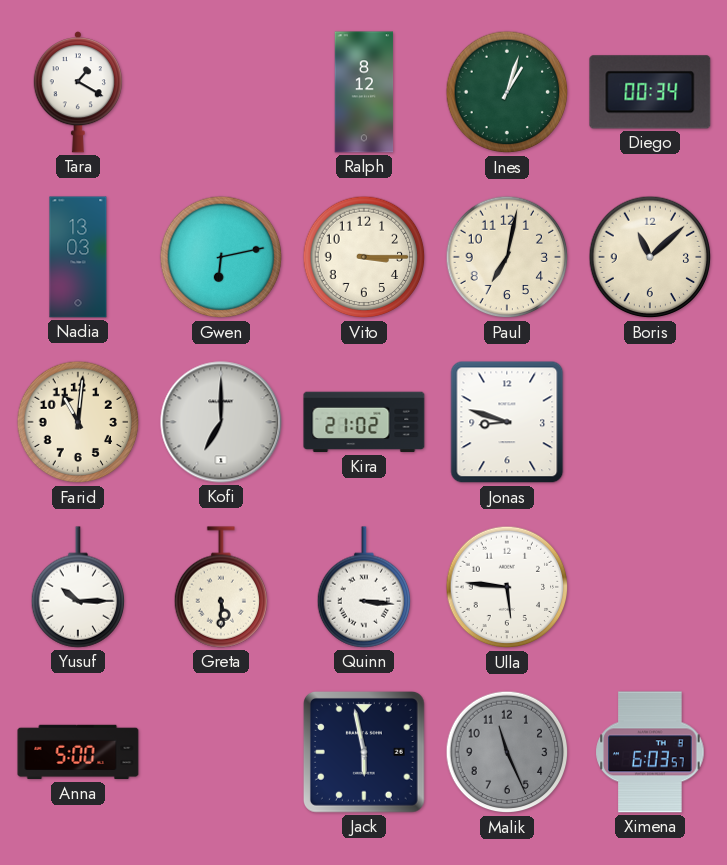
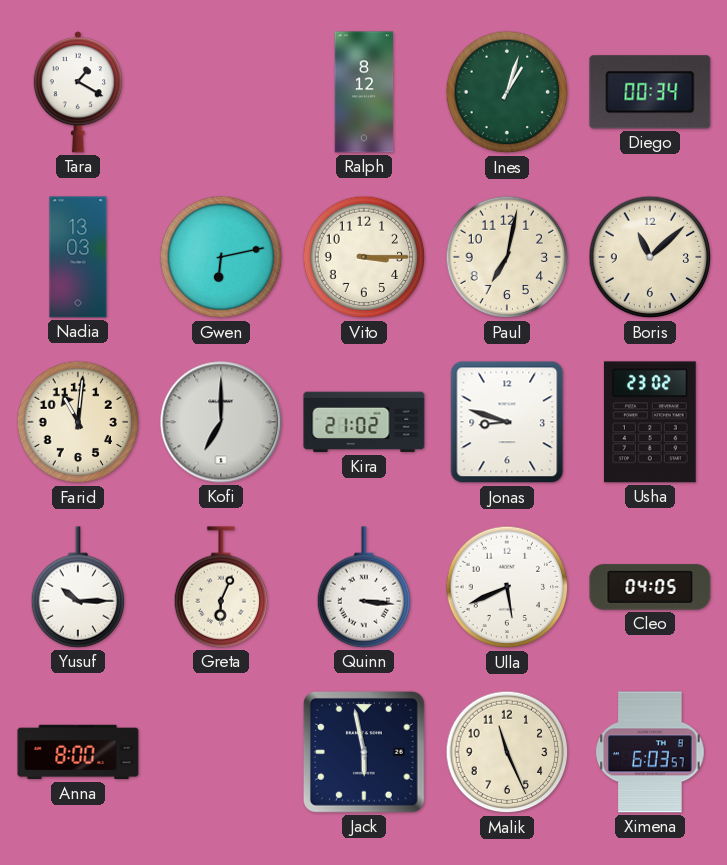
Usha: none -> 23:02
Greta: 5:30 -> 6:04
Ulla: 5:46 -> 5:41
Cleo: none -> 04:05
Anna: 5:00 -> 8:00
Malik dial: grey -> cream
